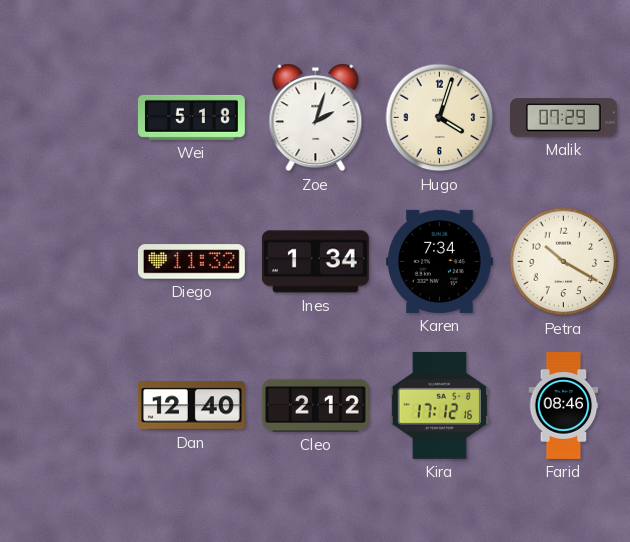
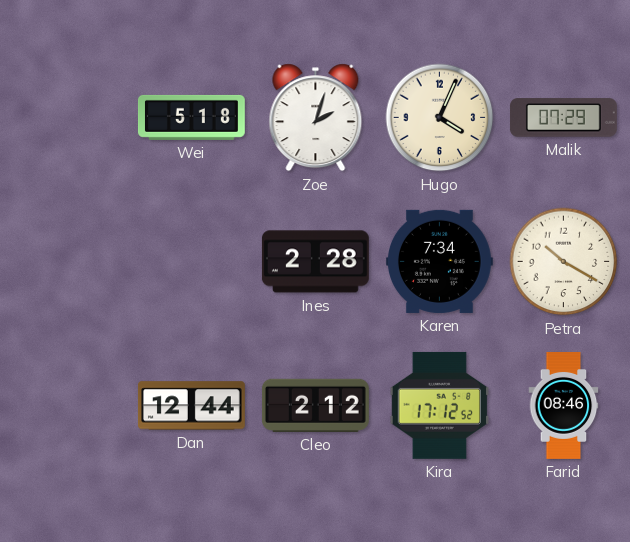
Hugo: 4:03 -> 4:04
Diego: 11:32 -> none
Ines: 1:34 -> 2:28
Dan: 12:40 -> 12:44
Kira: 17:12:16 -> 17:12:52
